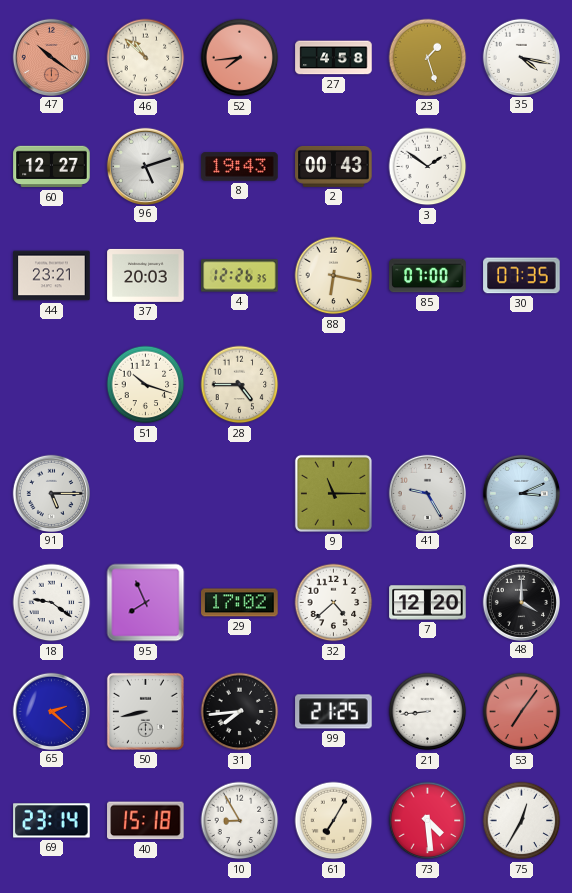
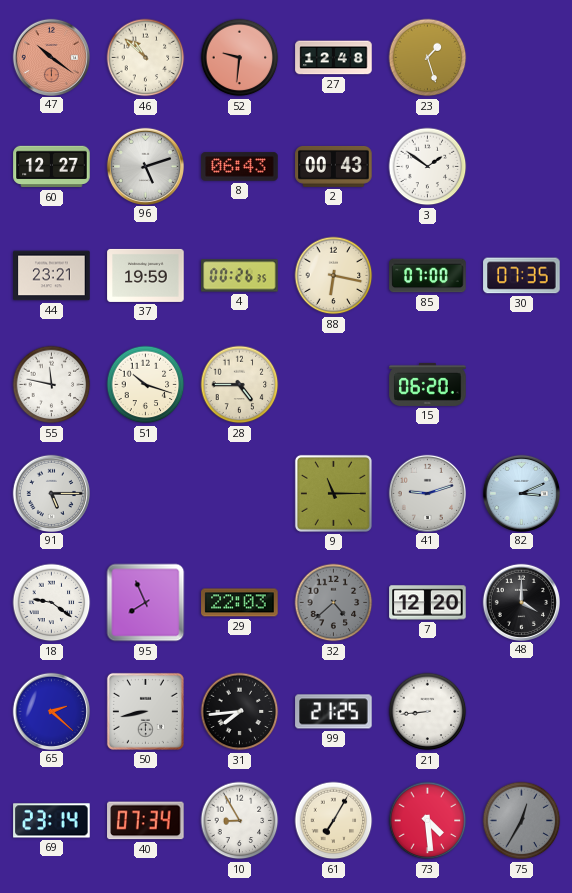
52: 7:44 -> 9:31
27: 4:58 -> 12:48
35: 4:17 -> none
8: 19:43 -> 06:43
37: 20:03 -> 19:59
4: 12:26 -> 00:26
55: none -> 11:47
15: none -> 06:20
41: 9:25 -> 9:12
29: 17:02 -> 22:03
32 dial: white -> grey
53: 7:06 -> none
40: 15:18 -> 07:34
75 dial: white -> grey
